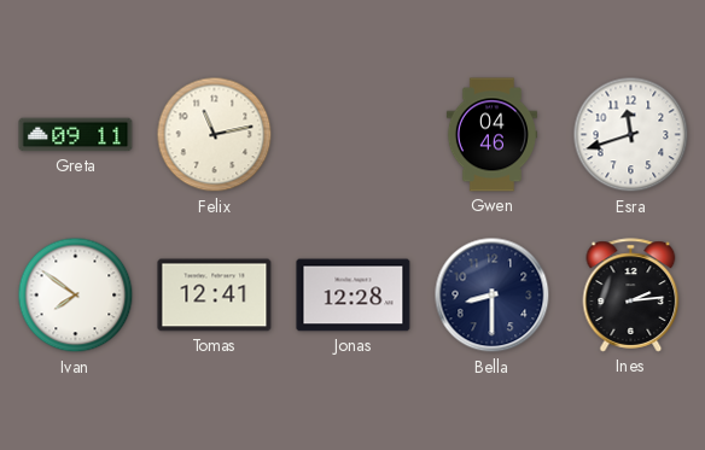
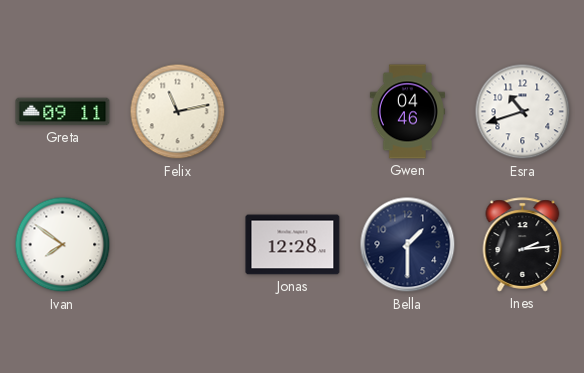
Esra: 11:42 -> 10:42
Tomas: 12:41 -> none
Bella: 8:30 -> 1:30
